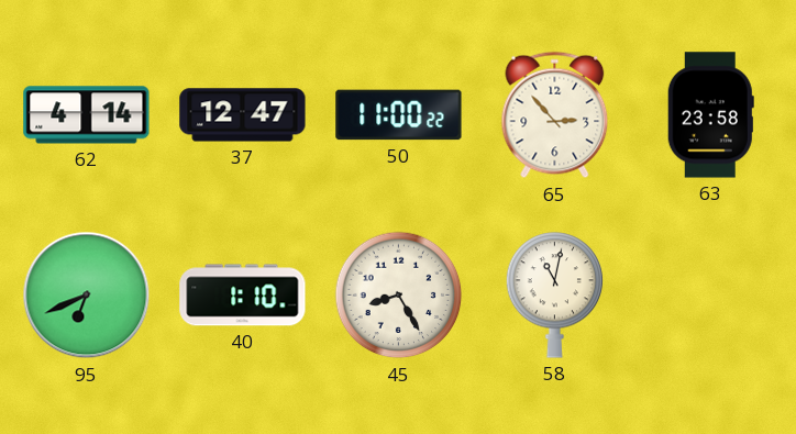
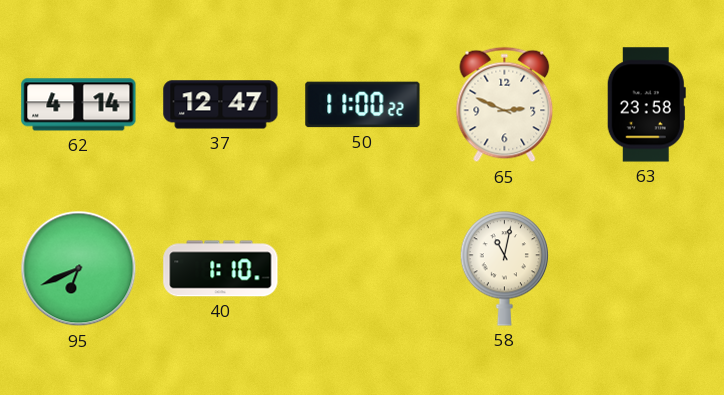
65: 2:53 -> 2:49
45: 8:25 -> none
